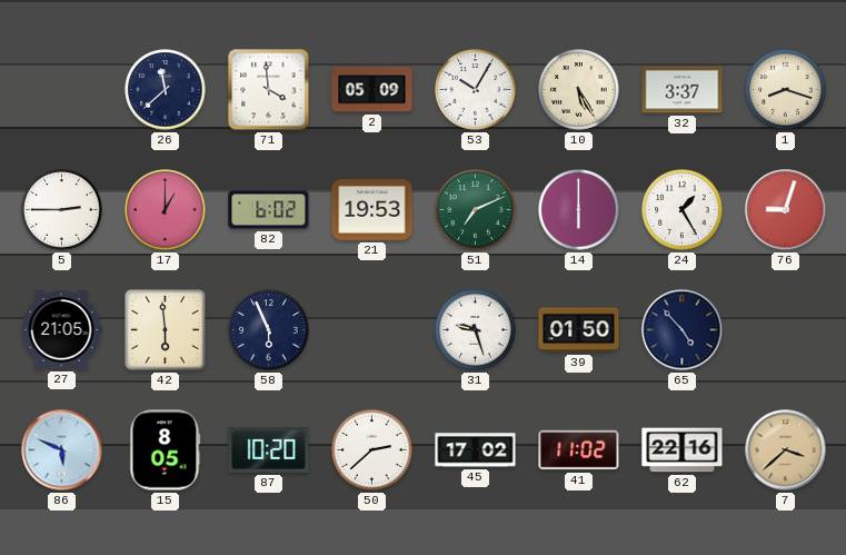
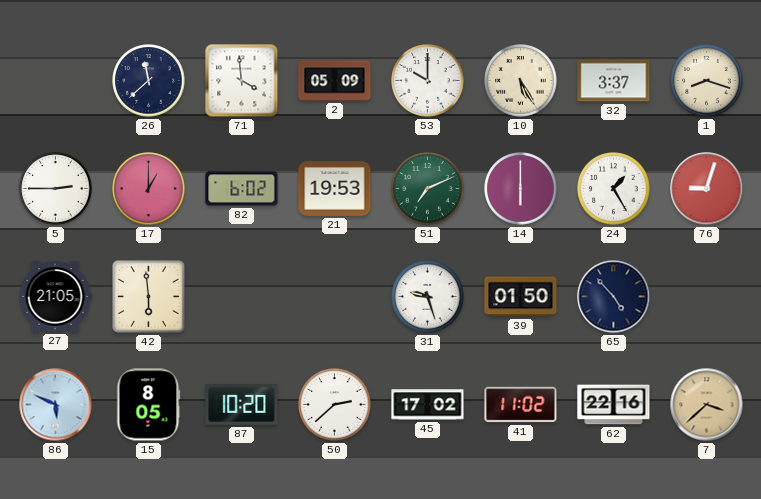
53: 10:05 -> 10:00
58: 5:56 -> none
